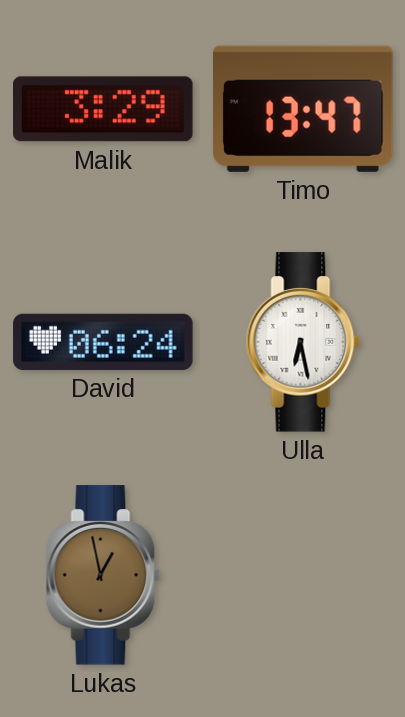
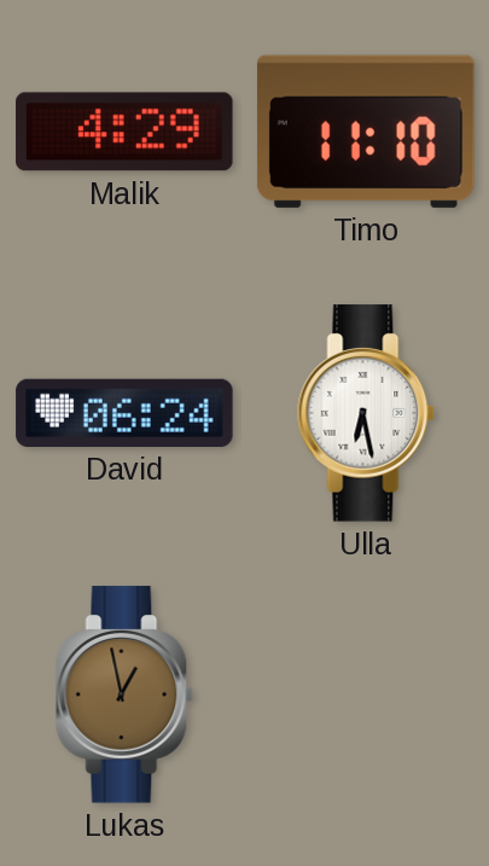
Malik: 3:29 -> 4:29
Timo: 13:47 -> 11:10
